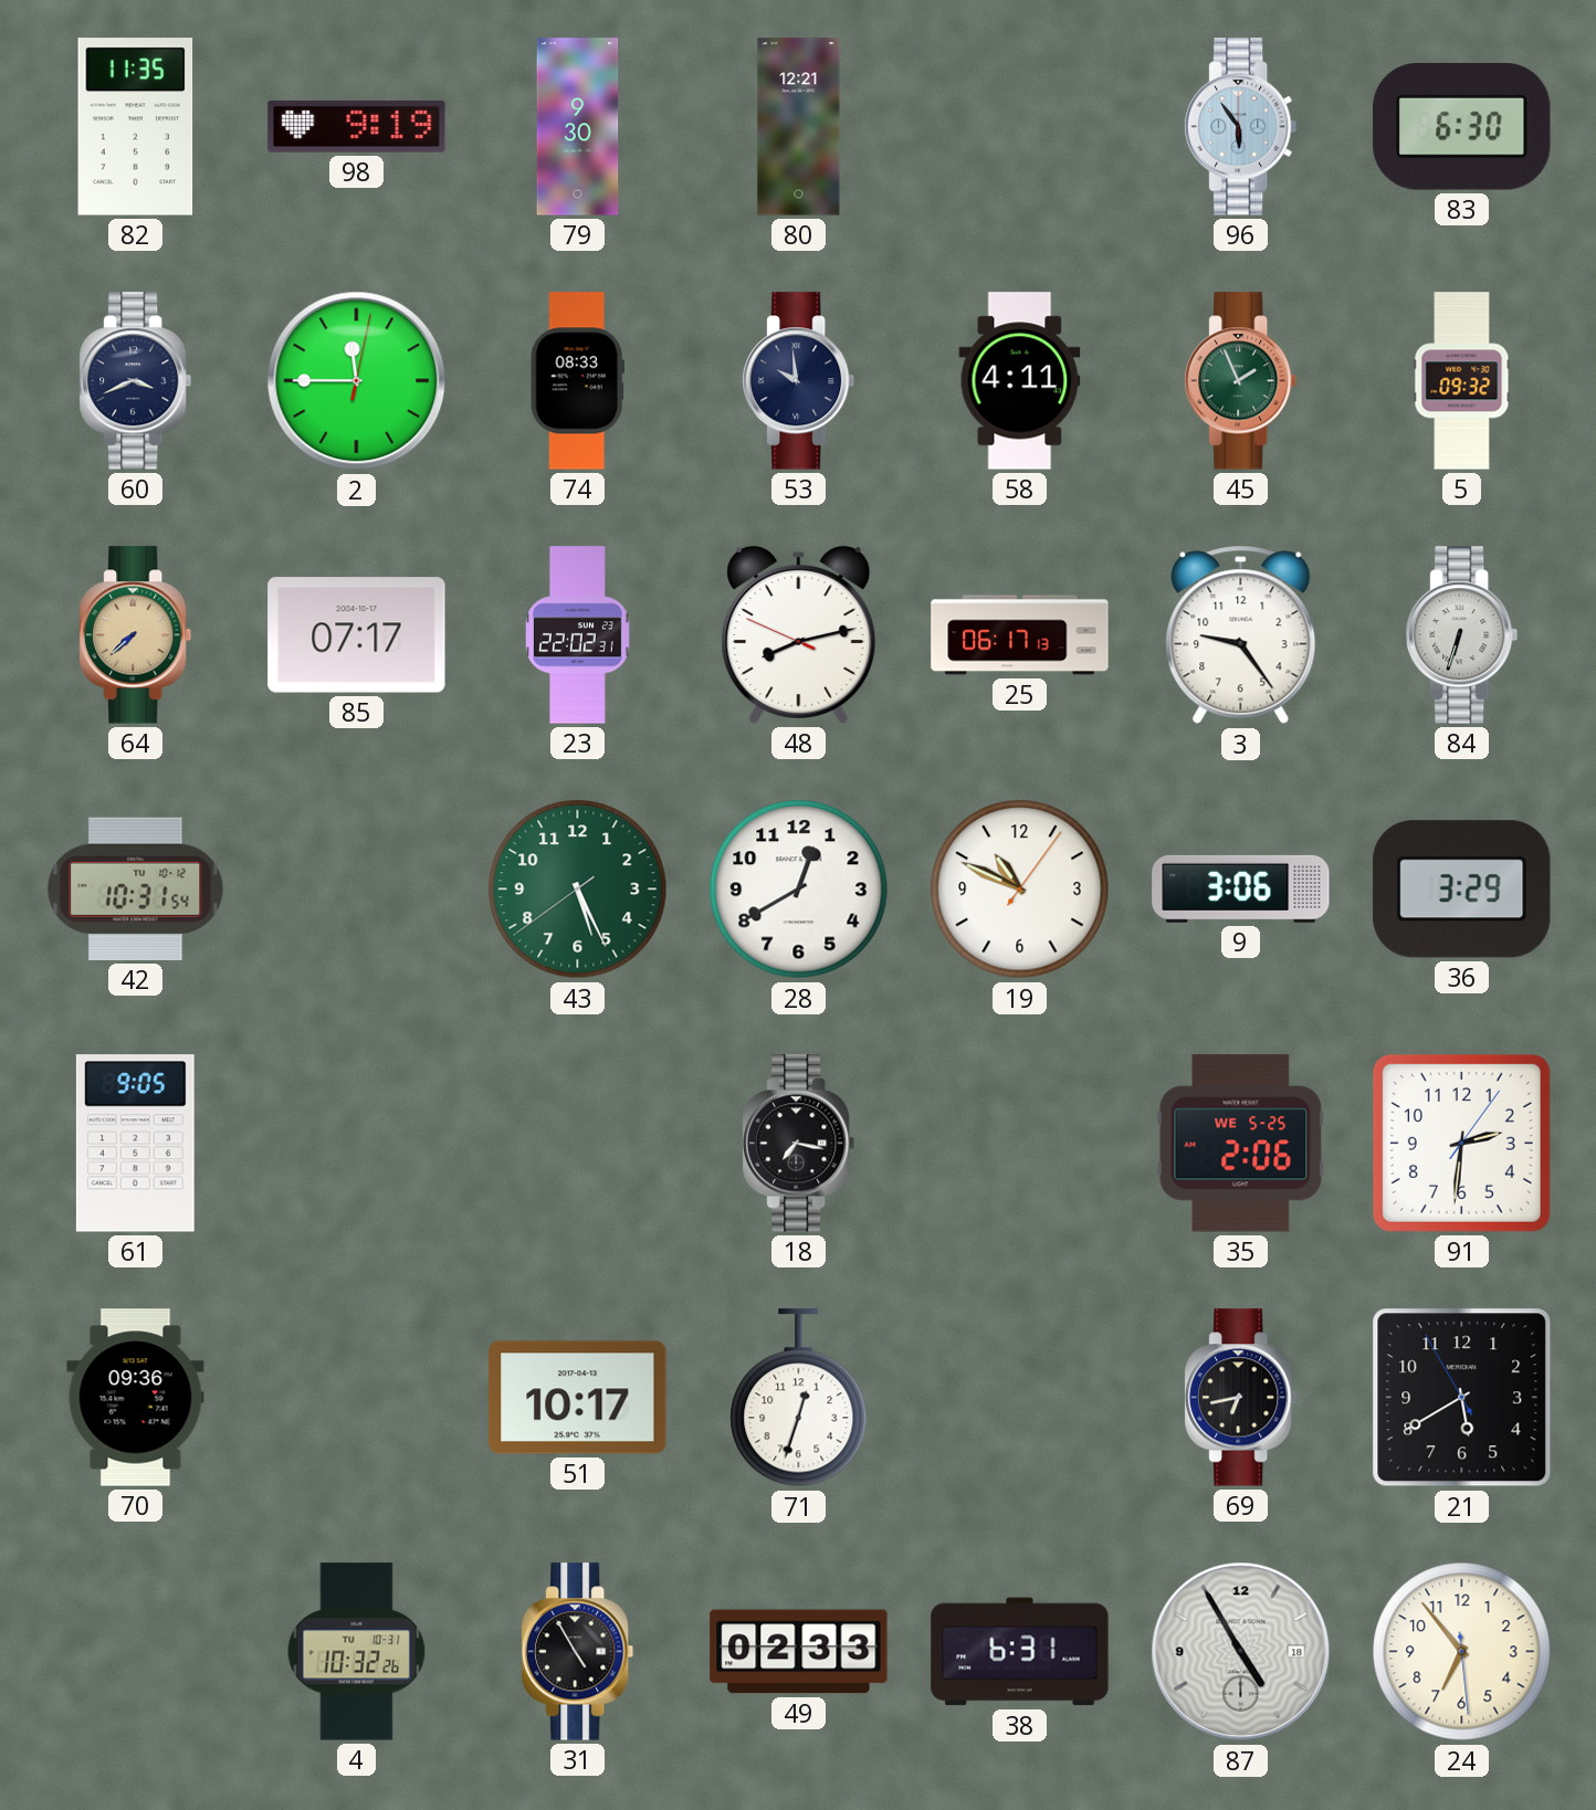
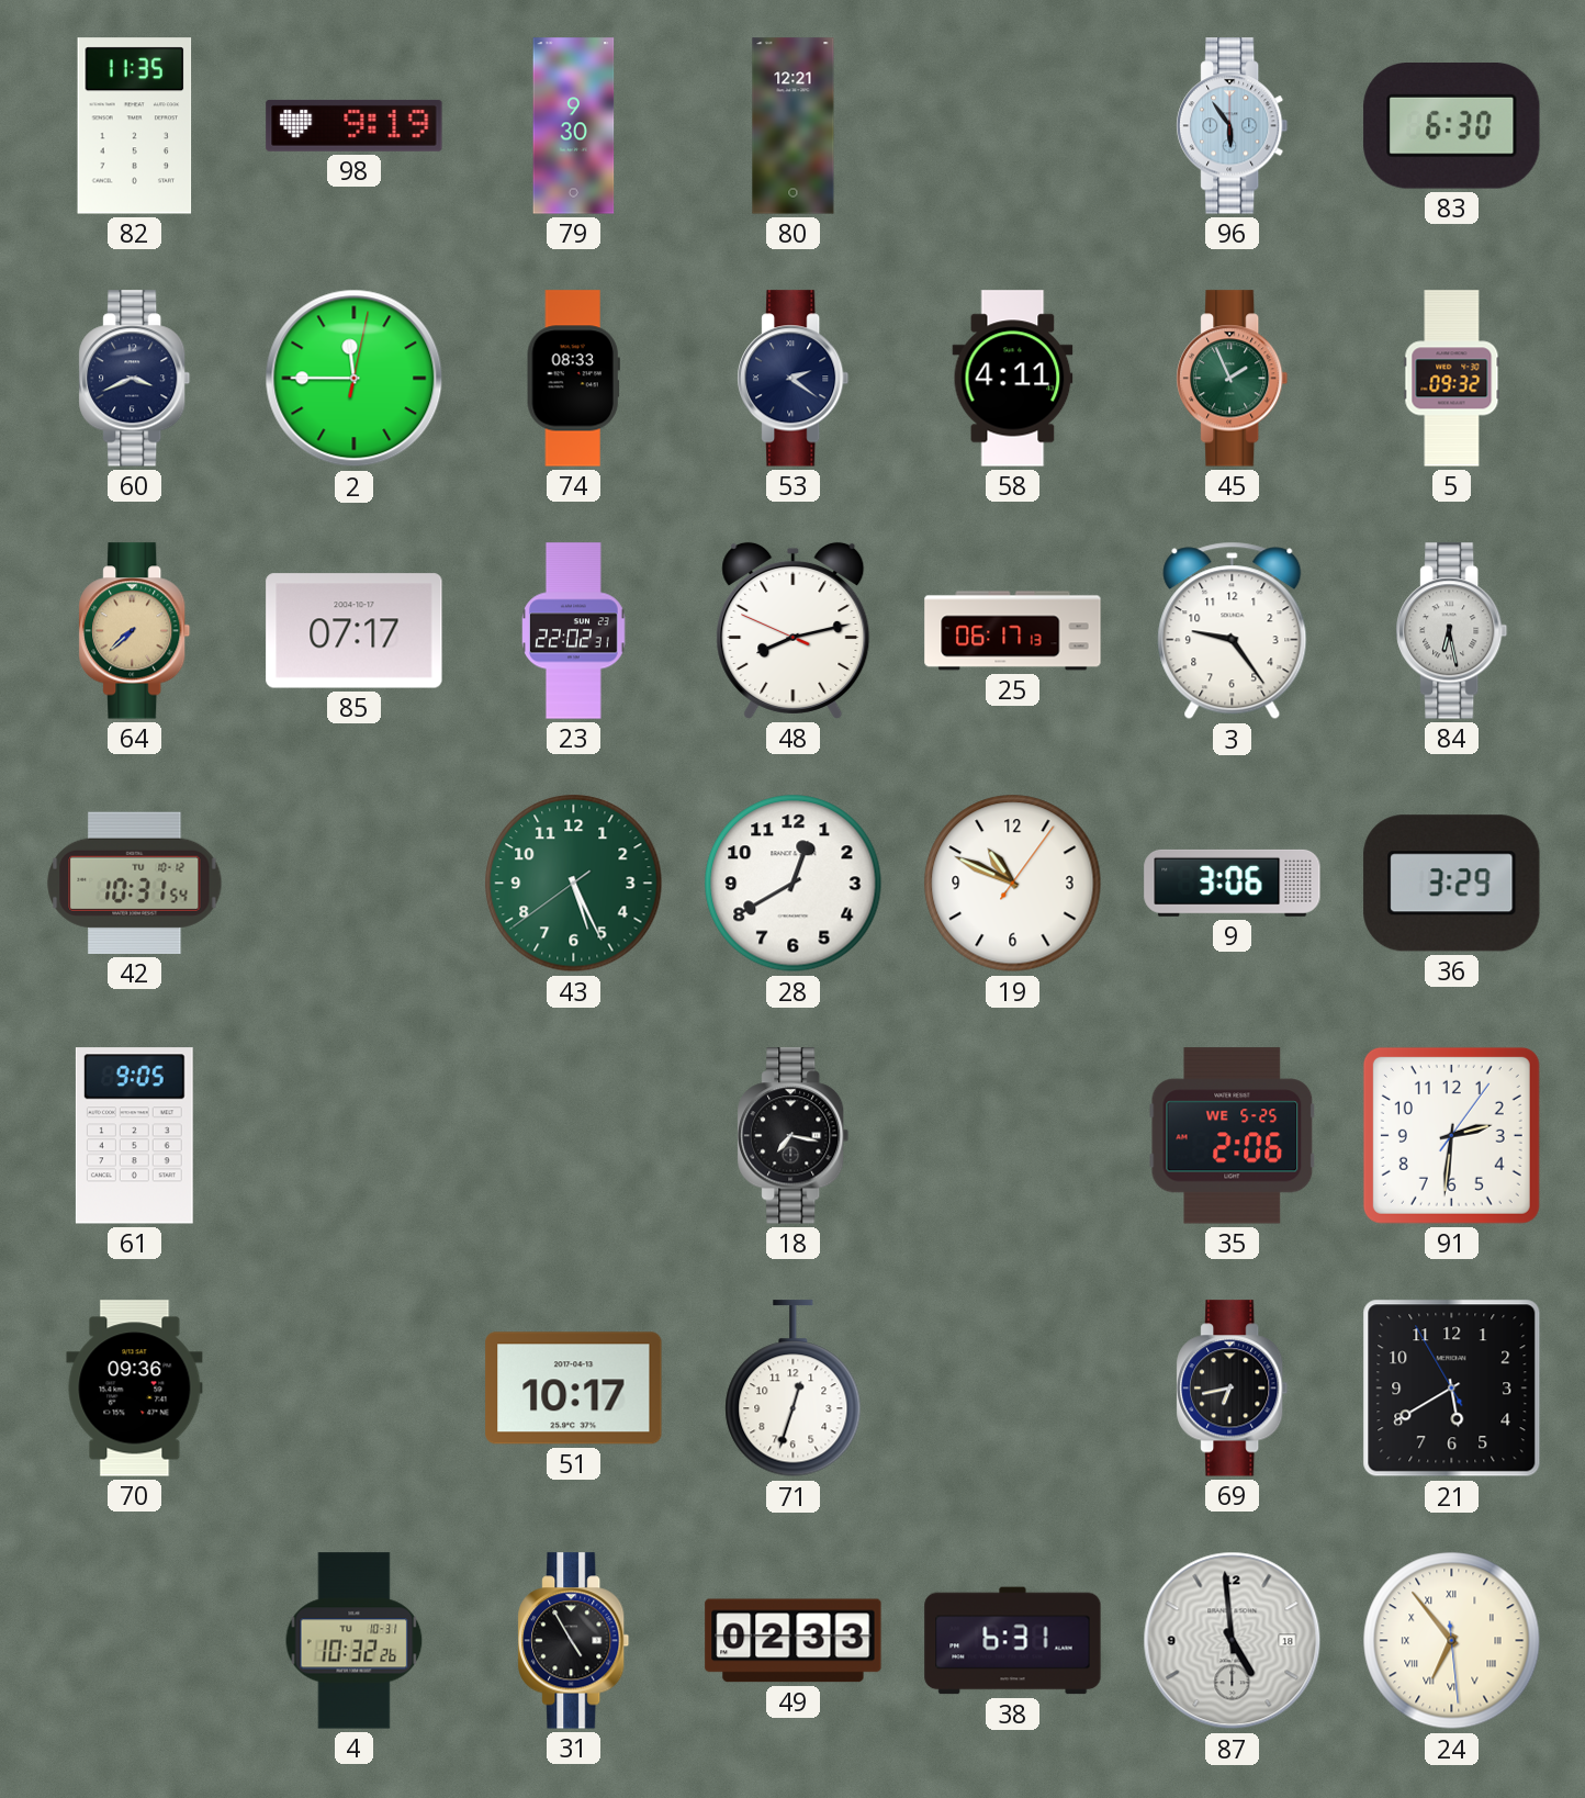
53: 9:59 -> 2:21
84: 6:33 -> 6:28
87: 4:55 -> 4:59
24 numerals: Arabic -> Roman
